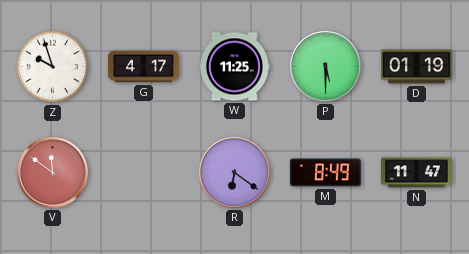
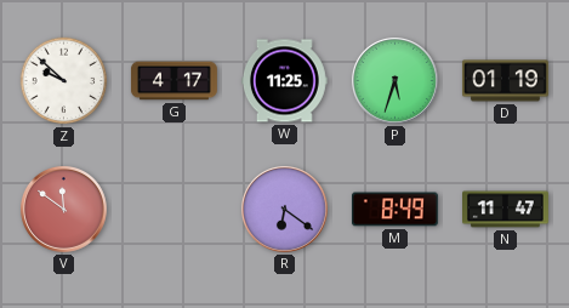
Z: 9:57 -> 9:52
P: 5:30 -> 5:33
